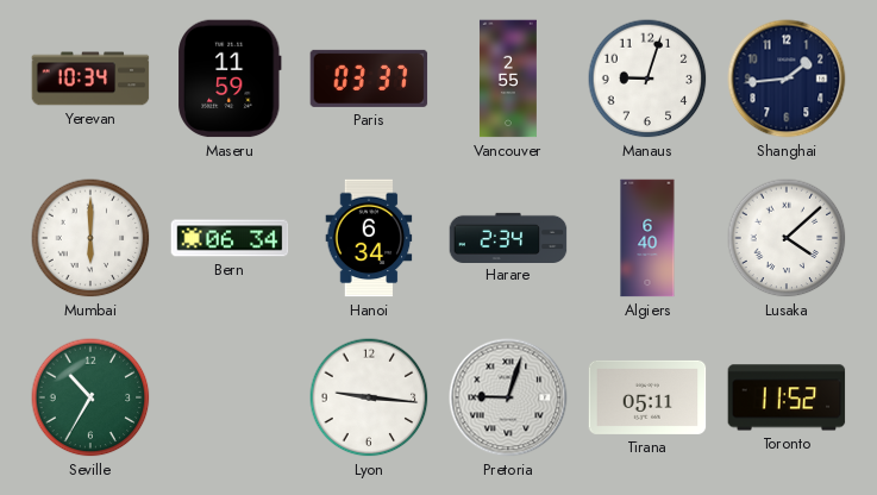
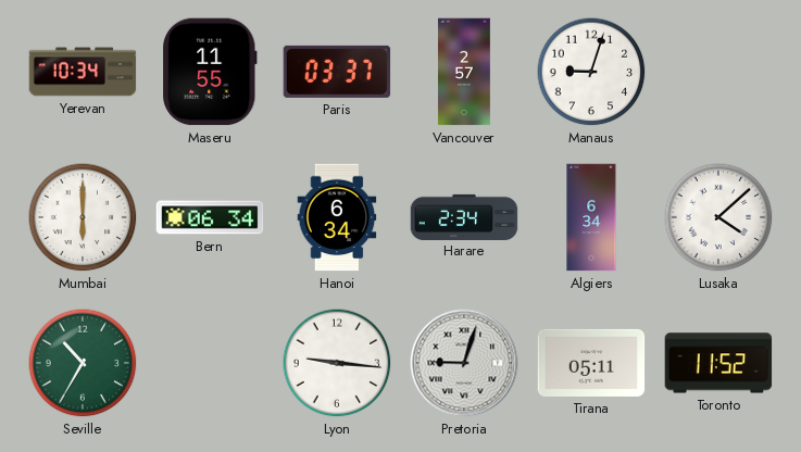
Maseru: 11:59 -> 11:55
Vancouver: 2:55 -> 2:57
Shanghai: 1:44 -> none
Algiers: 6:40 -> 6:34
